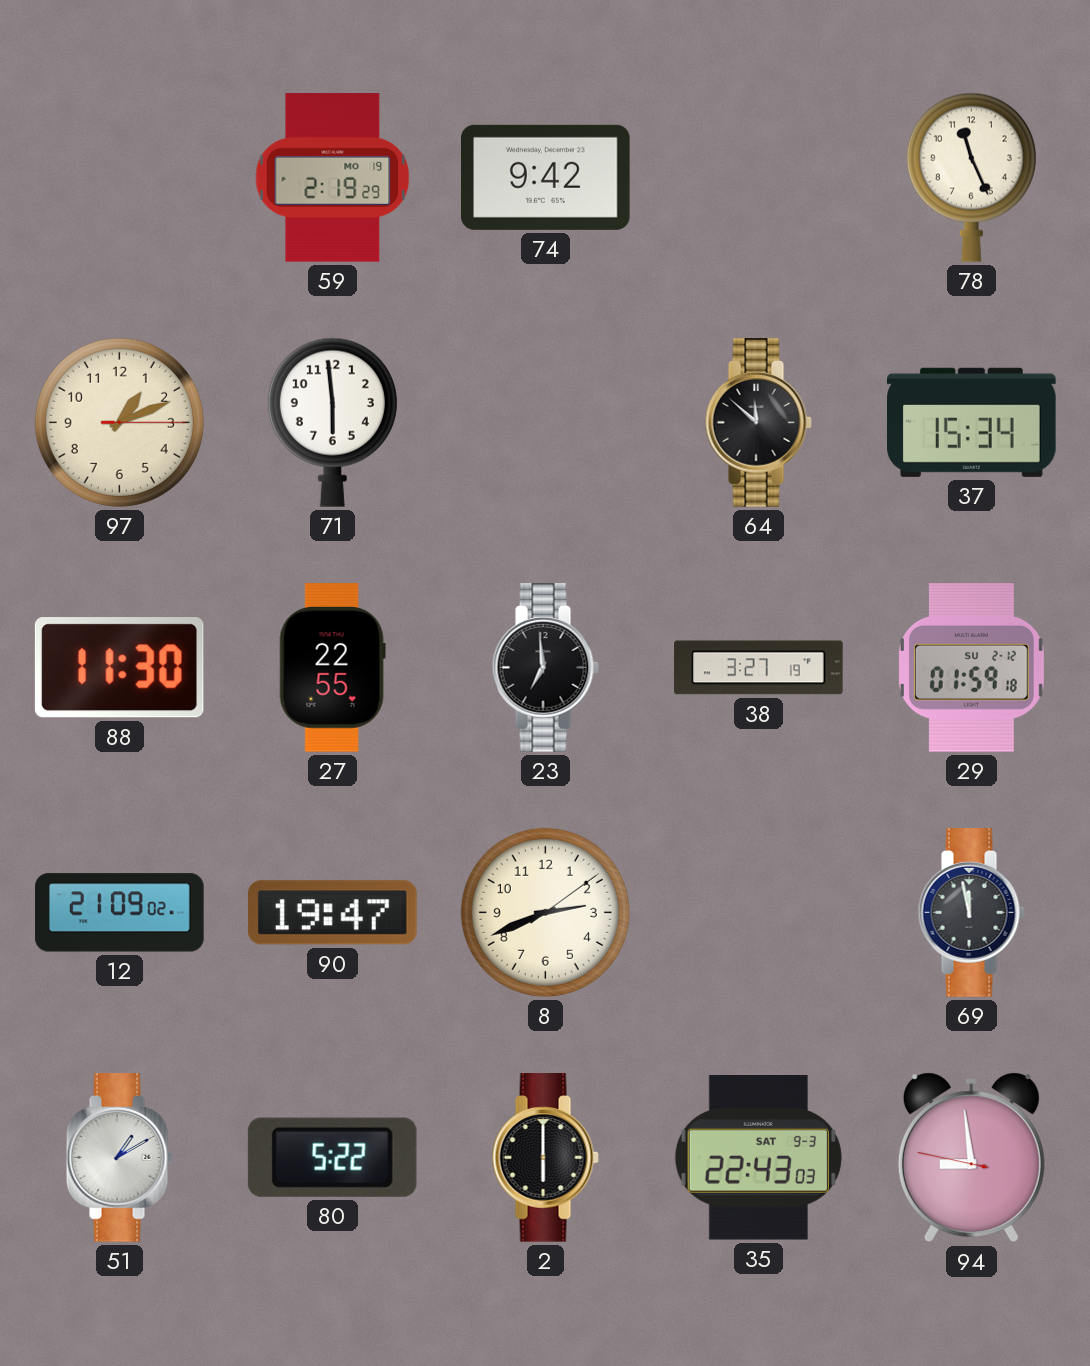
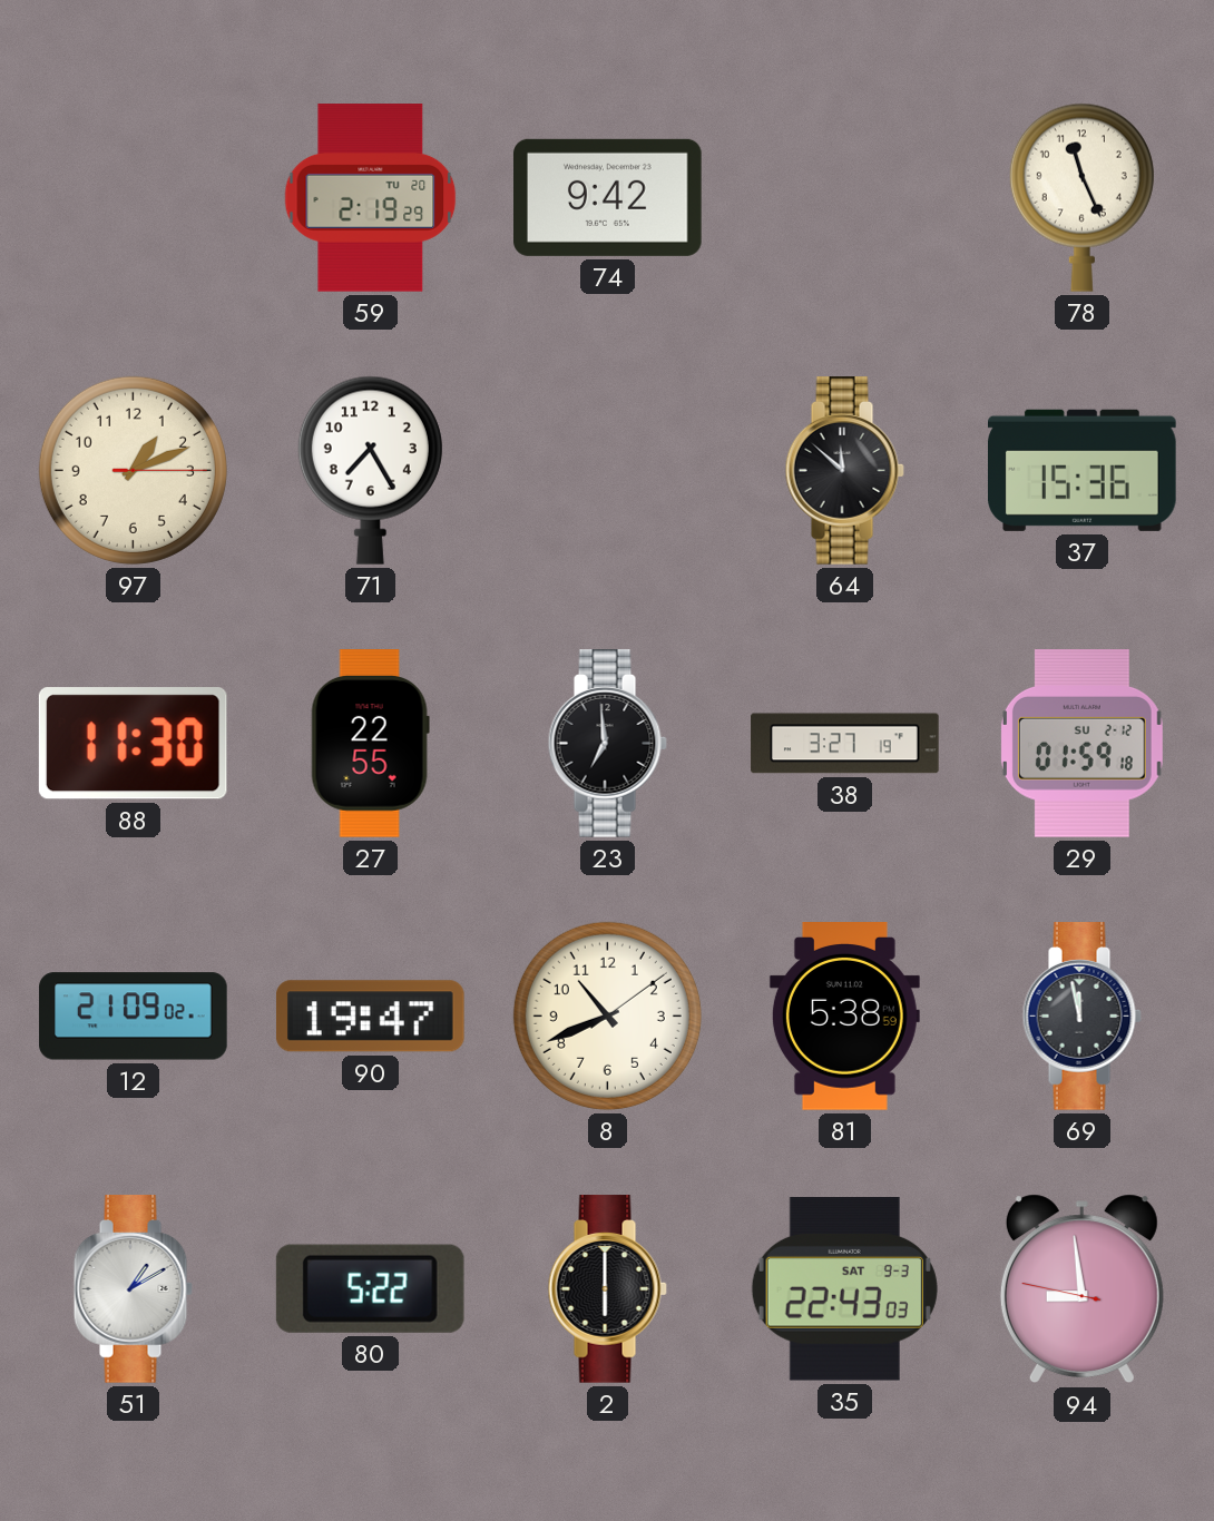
59 date: MO 19 -> TU 20
71: 5:59 -> 7:25
37: 15:34 -> 15:36
8: 2:41 -> 10:41
81: none -> 5:38
